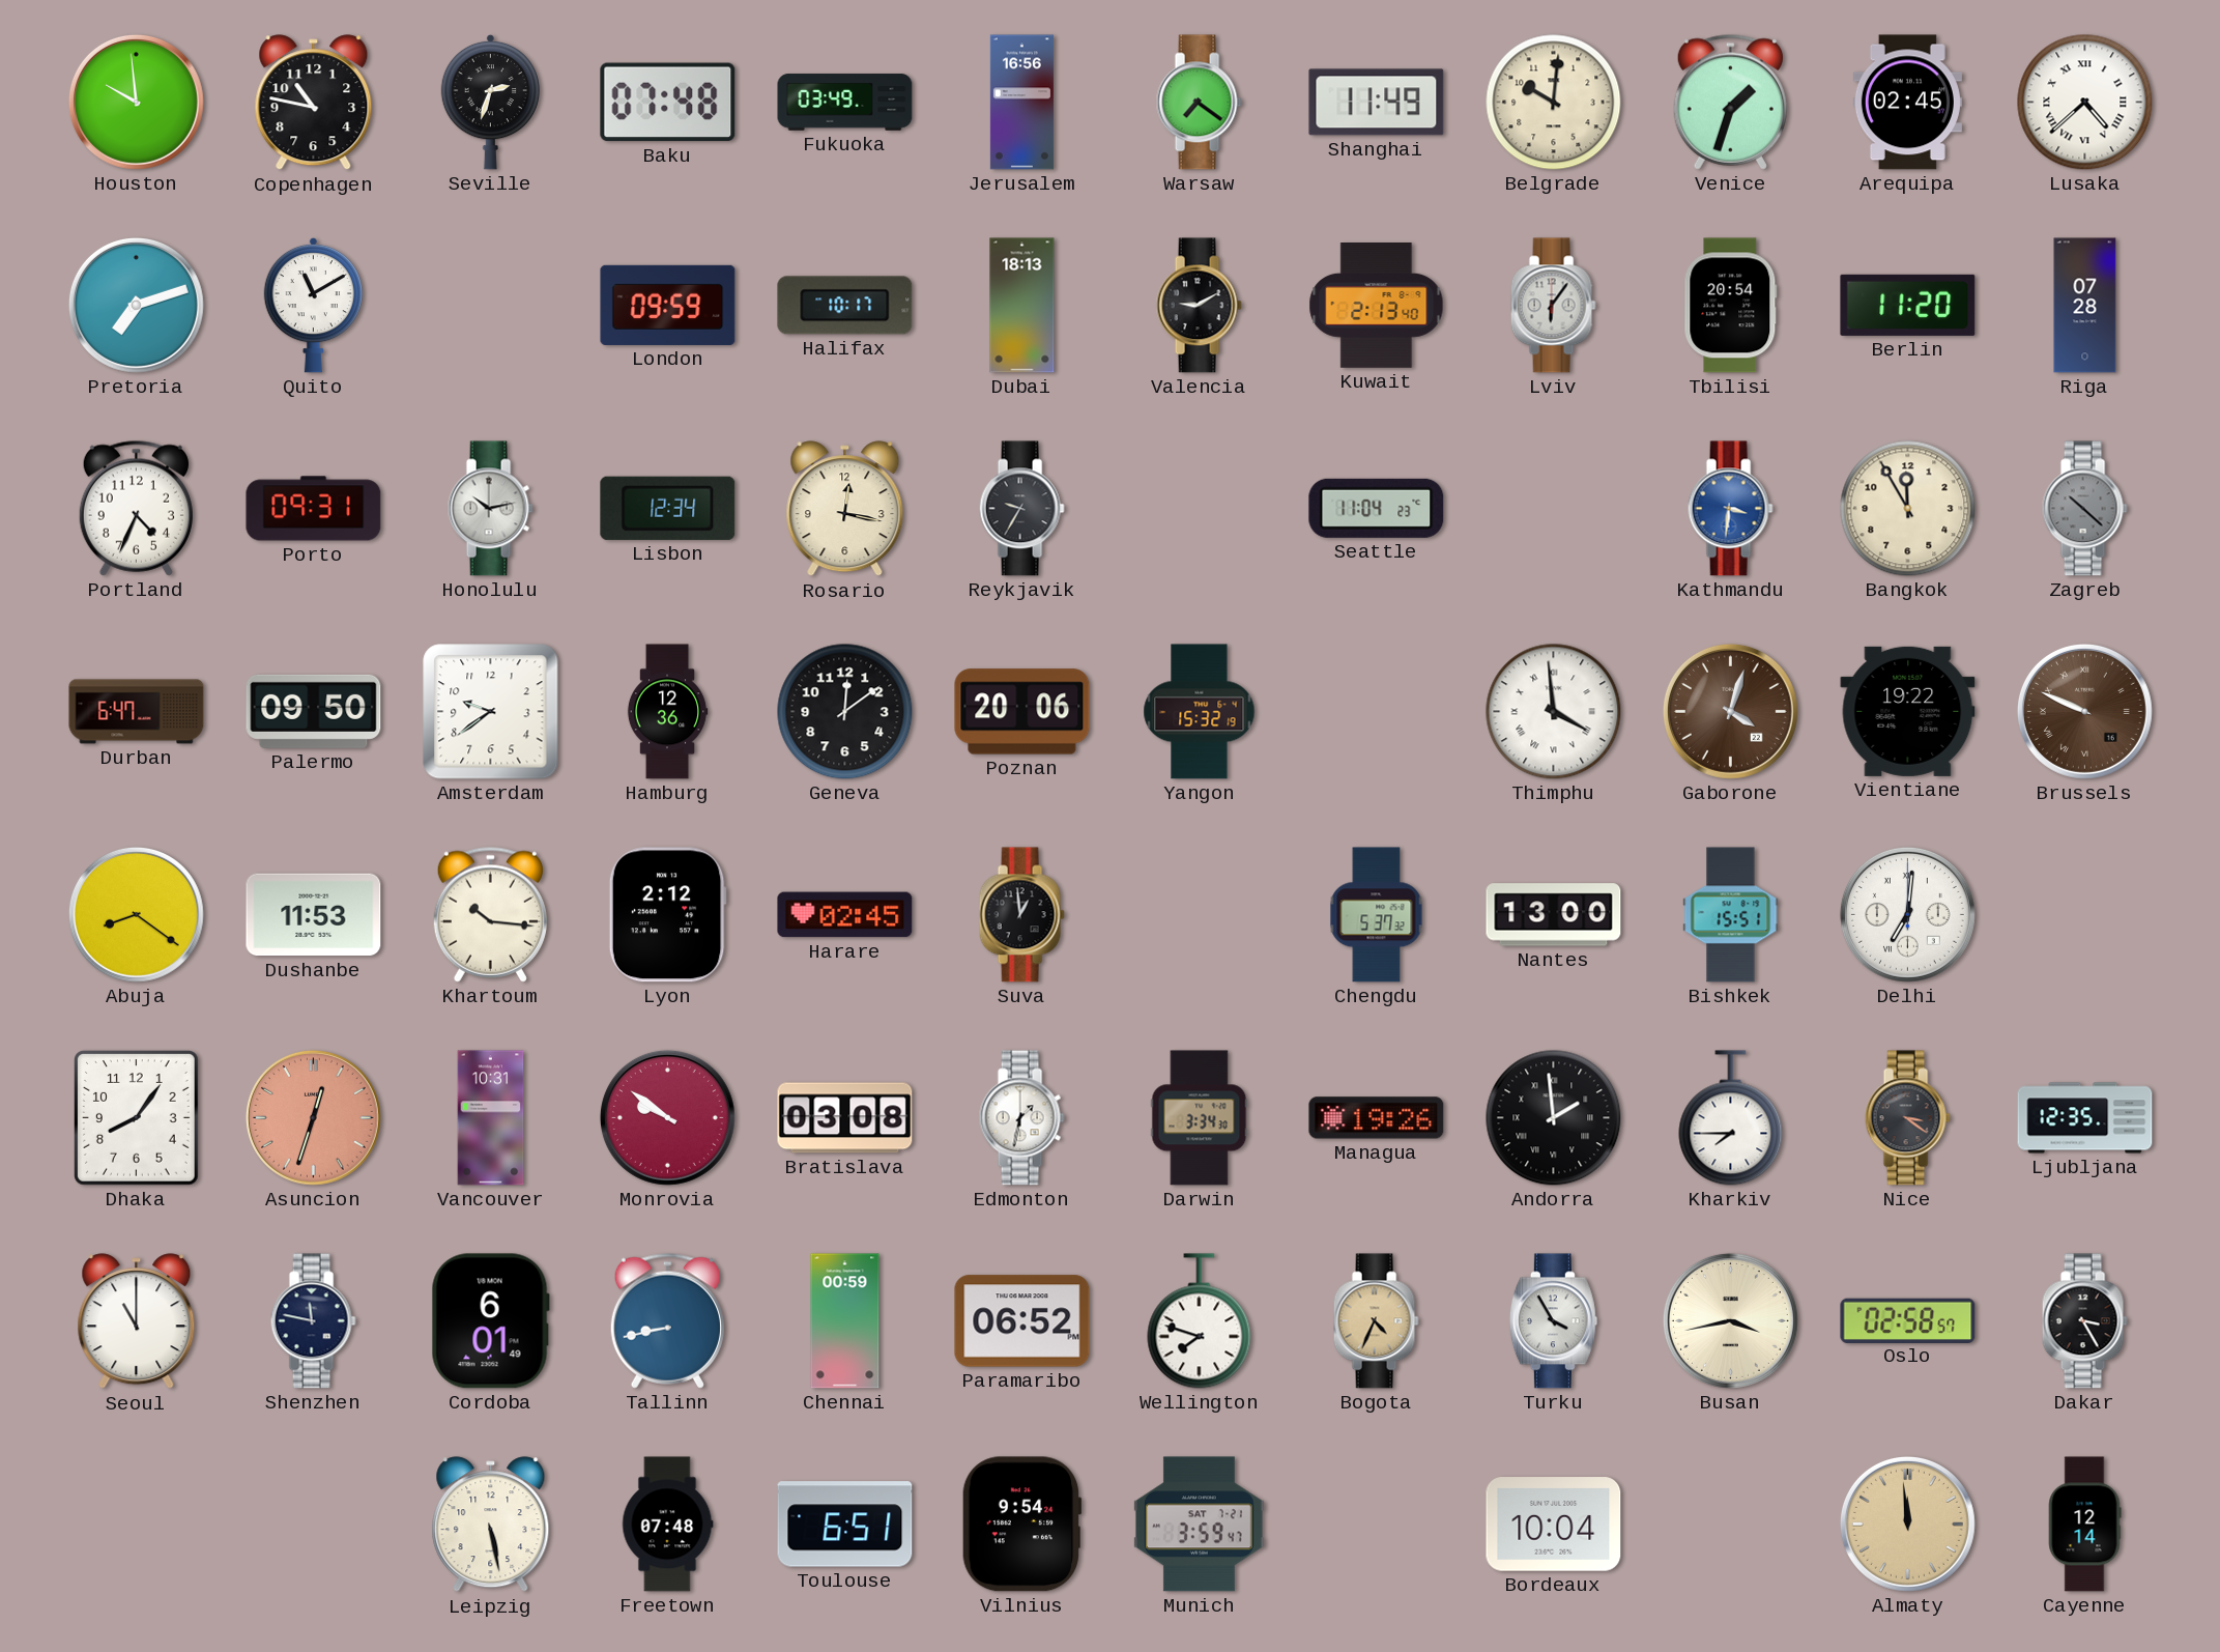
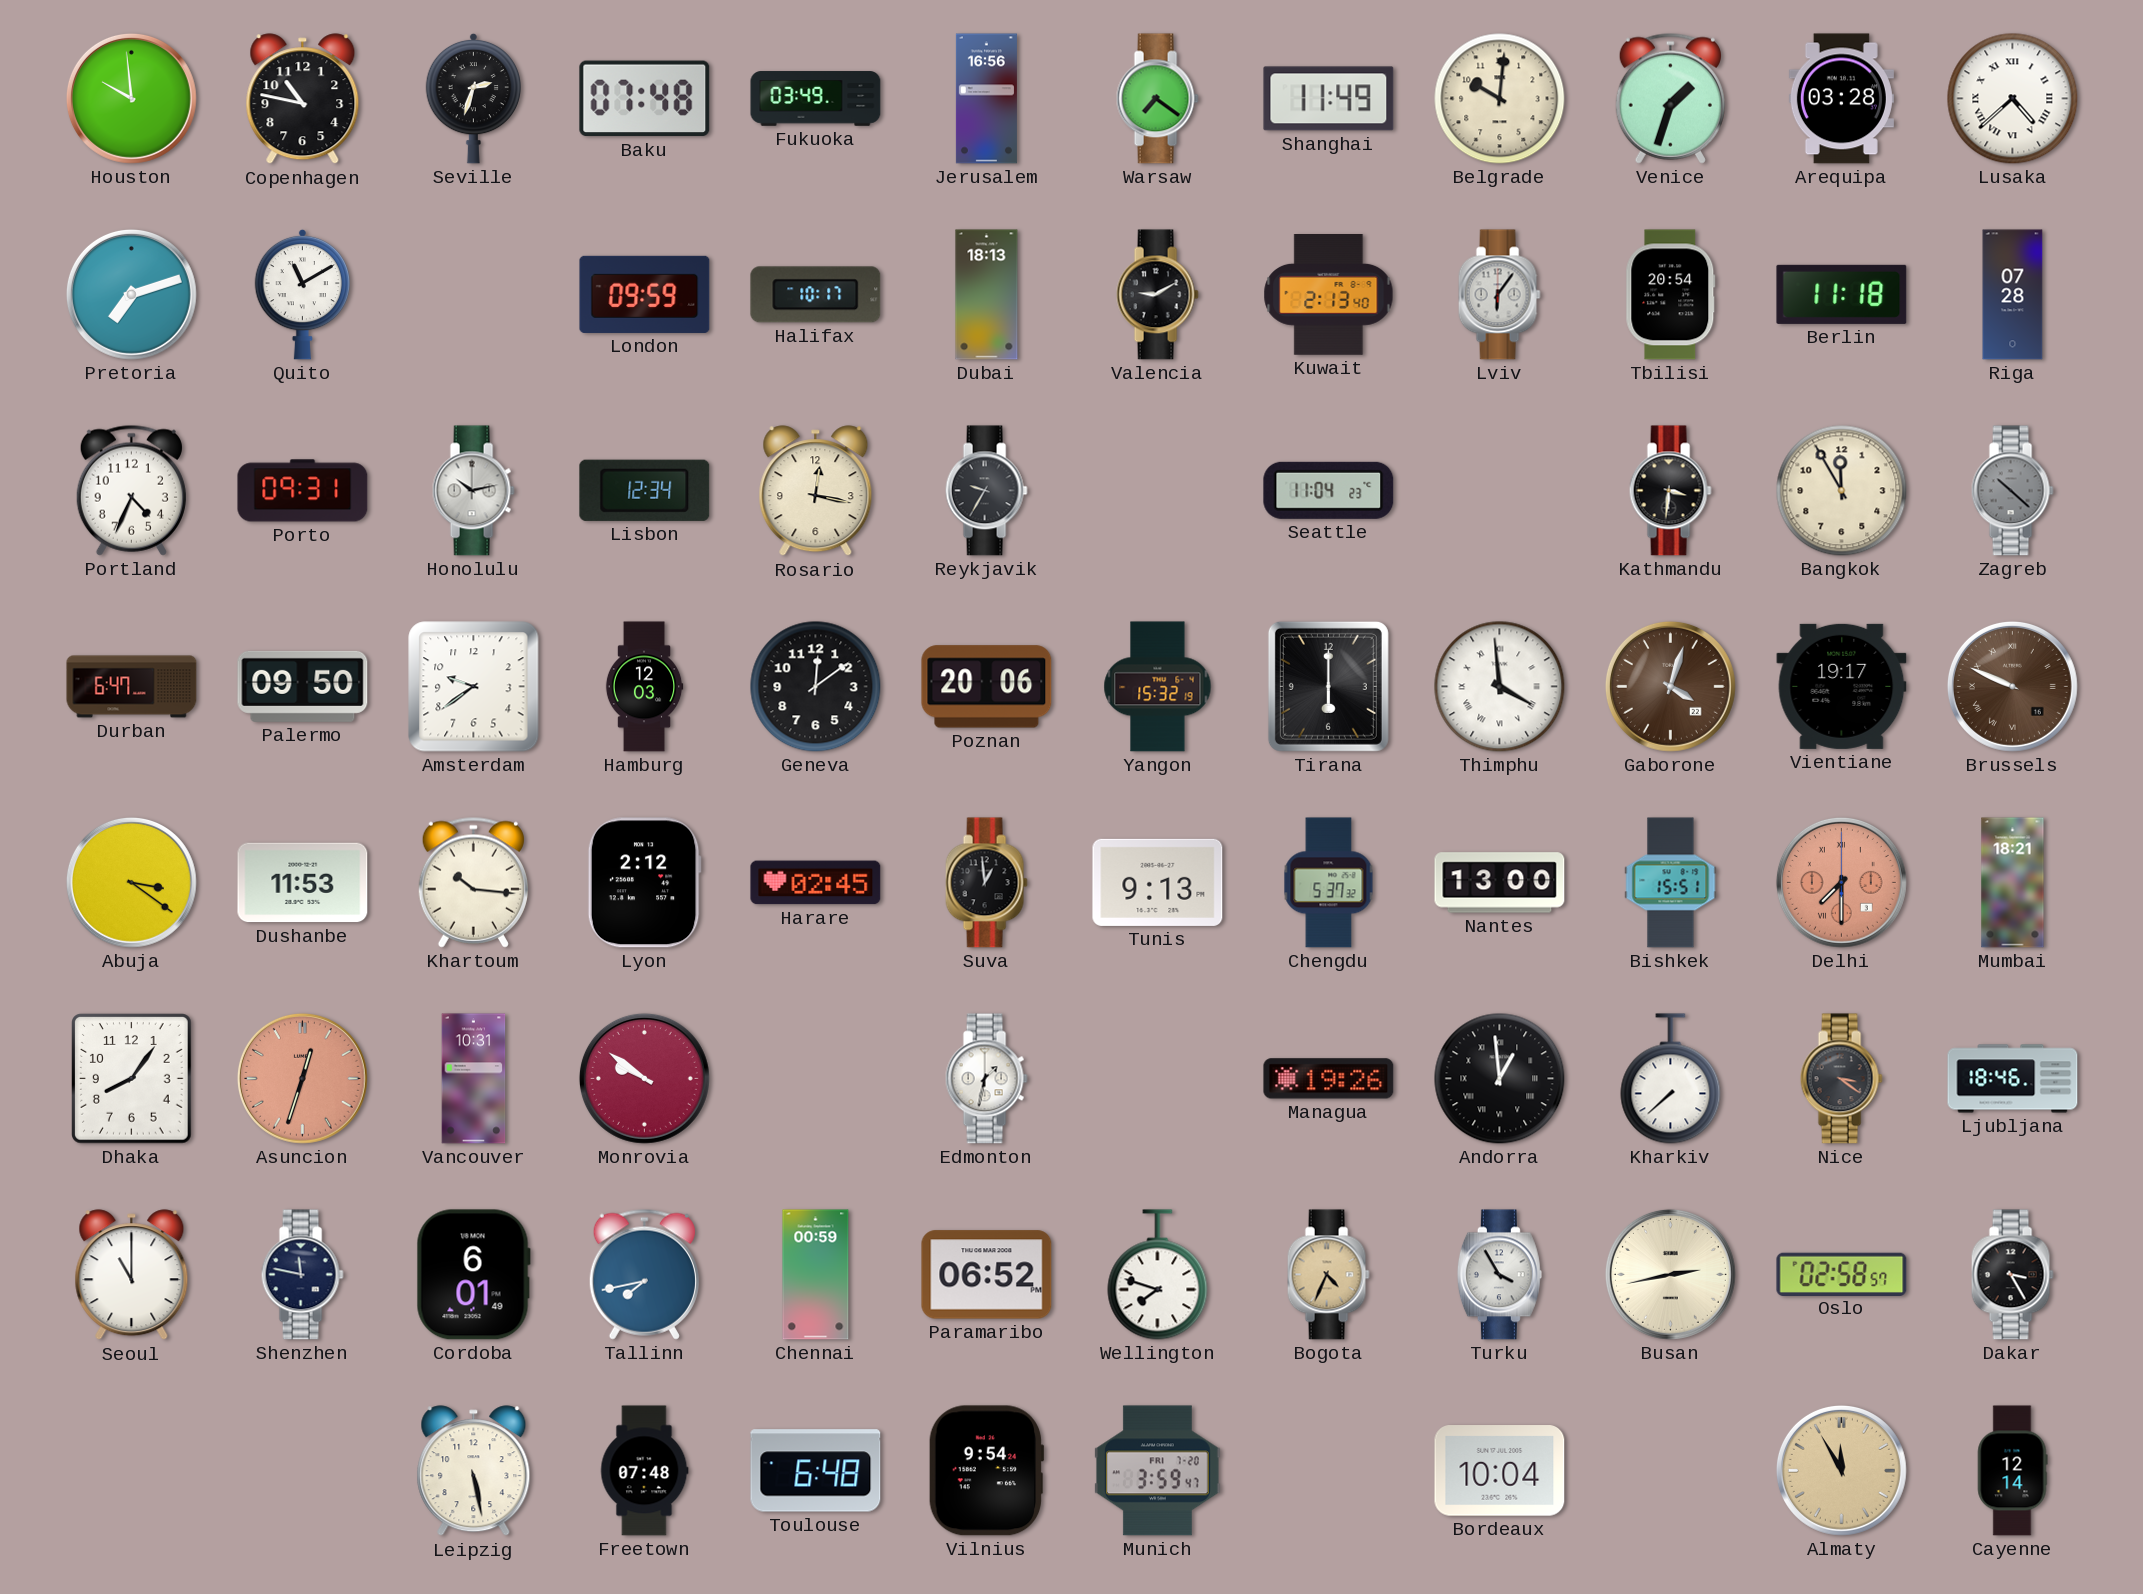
Arequipa: 02:45 -> 03:28
Berlin: 11:20 -> 11:18
Kathmandu dial: blue -> black
Hamburg: 12:36 -> 12:03
Tirana: none -> 6:00
Vientiane: 19:22 -> 19:17
Abuja: 8:21 -> 3:21
Tunis: none -> 9:13
Delhi: 7:01 -> 7:30
Delhi dial: white -> salmon
Mumbai: none -> 18:21
Bratislava: 03:08 -> none
Darwin: 3:34 -> none
Andorra: 1:59 -> 12:59
Kharkiv: 7:45 -> 7:38
Ljubljana: 12:35 -> 18:46
Tallinn: 8:43 -> 7:43
Busan: 3:43 -> 2:43
Toulouse: 6:51 -> 6:48
Munich date: SAT 7-21 -> FRI 7-20
Almaty: 11:59 -> 11:55
